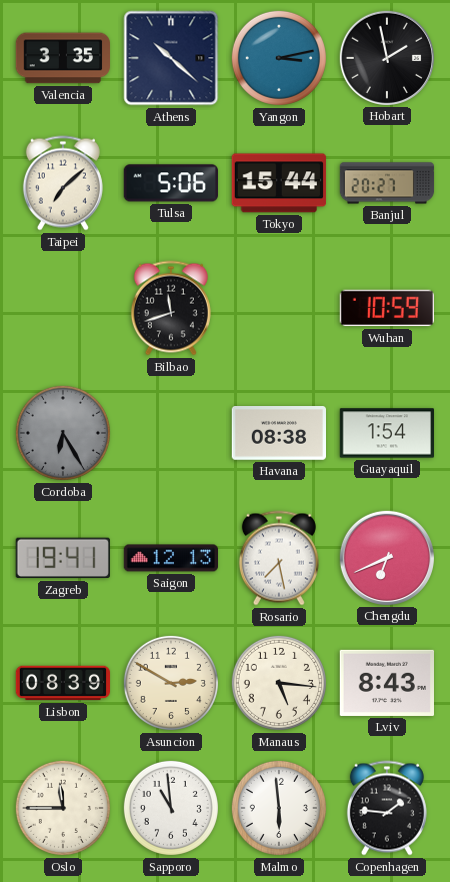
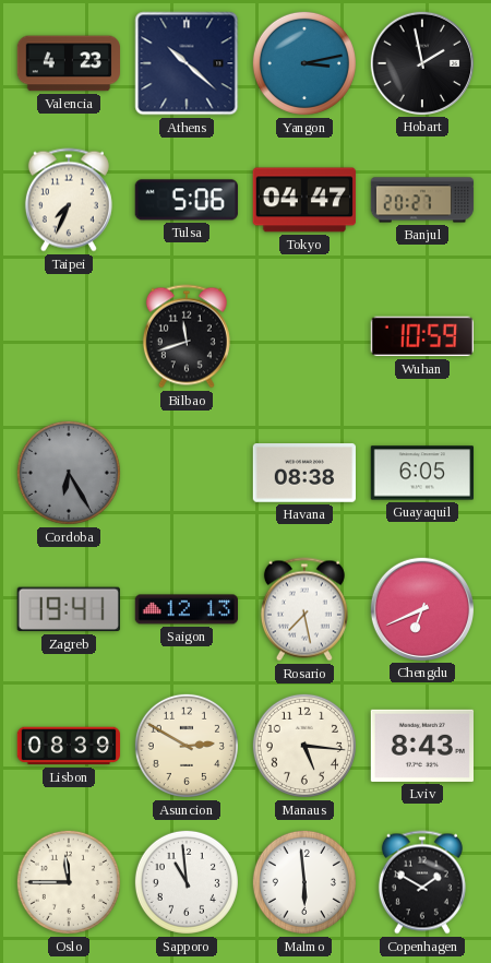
Valencia: 3:35 -> 4:23
Taipei: 7:08 -> 7:34
Tokyo: 15:44 -> 04:47
Guayaquil: 1:54 -> 6:05
Copenhagen: 1:46 -> 1:50
